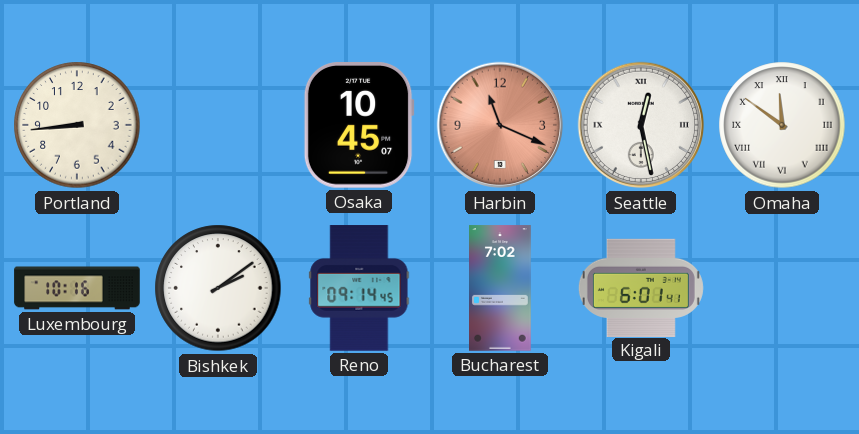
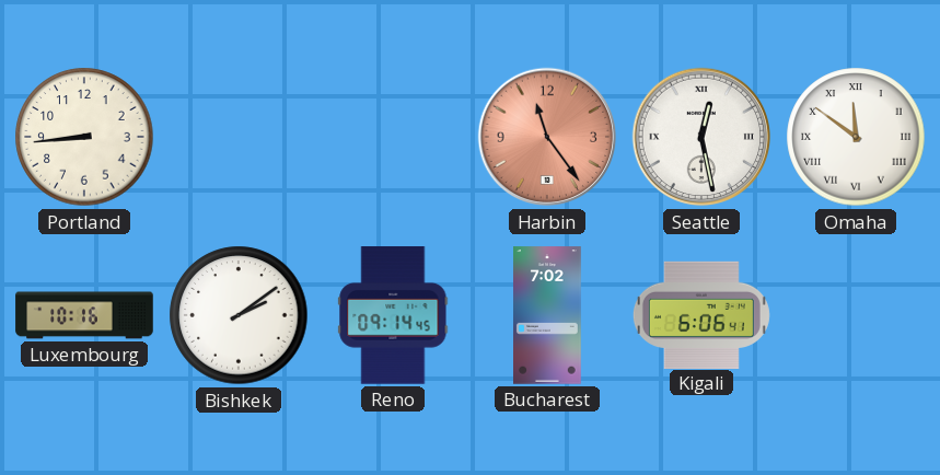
Osaka: 10:45 -> none
Harbin: 11:19 -> 11:24
Kigali: 6:01 -> 6:06
